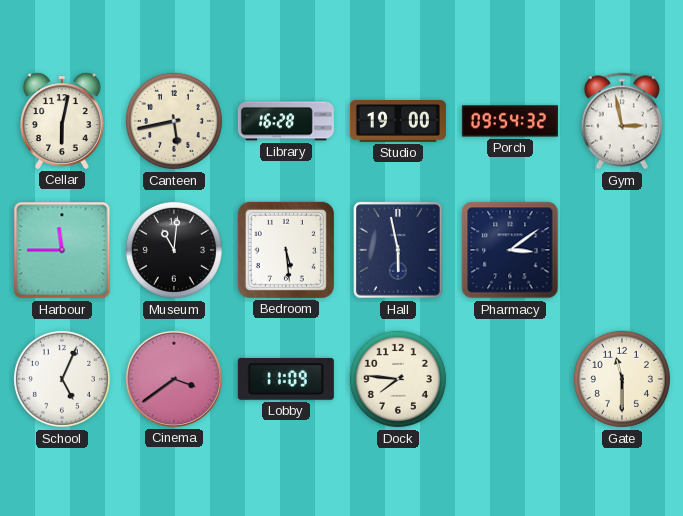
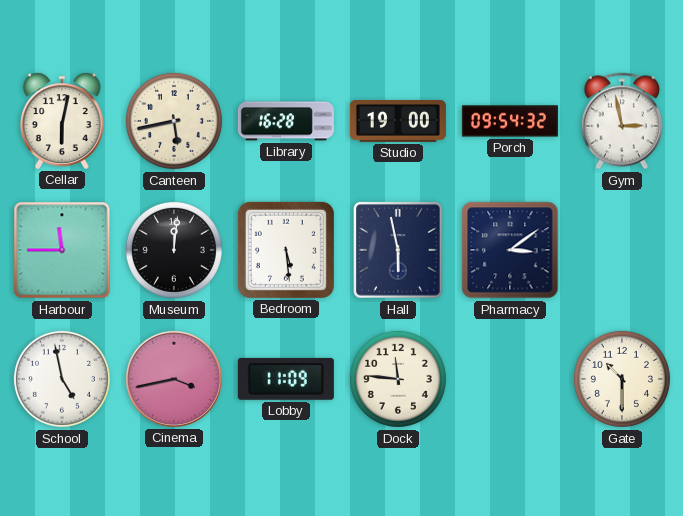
Museum: 11:01 -> 12:01
School: 5:04 -> 4:58
Cinema: 3:39 -> 3:43
Dock: 7:46 -> 11:46
Gate: 11:30 -> 10:30
